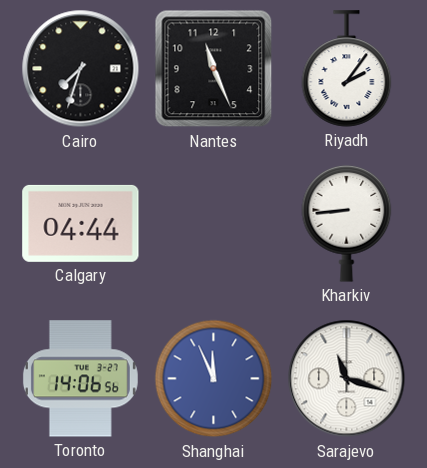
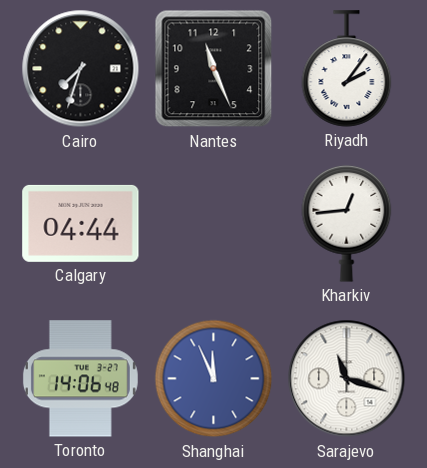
Kharkiv: 8:44 -> 12:44
Toronto: 14:06:56 -> 14:06:48
